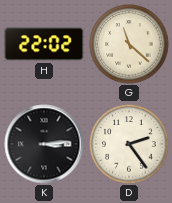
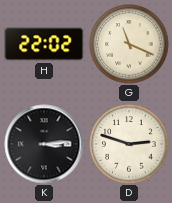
G: 11:22 -> 11:19
D: 2:24 -> 2:48
